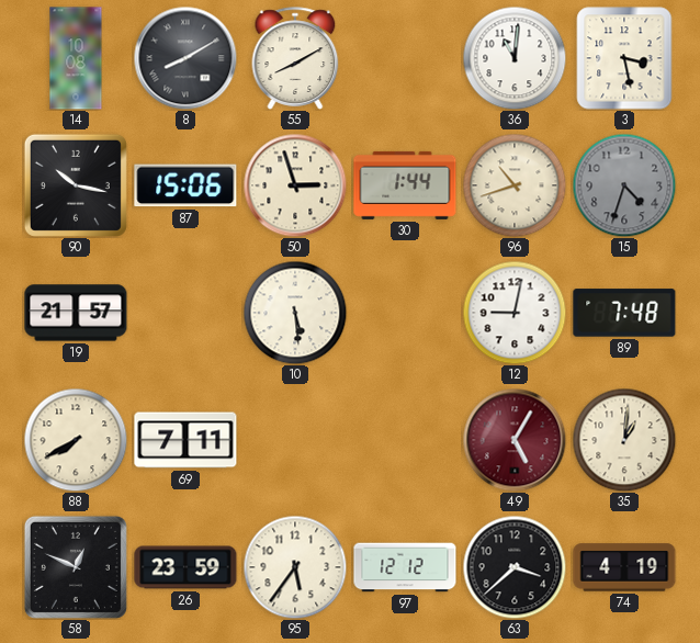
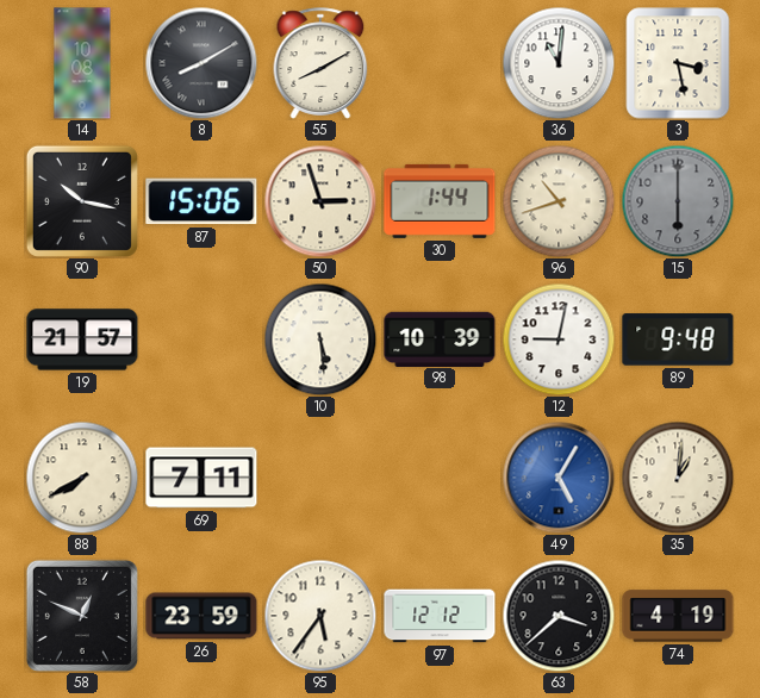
15: 4:33 -> 6:00
98: none -> 10:39
89: 7:48 -> 9:48
49 dial: burgundy -> blue
